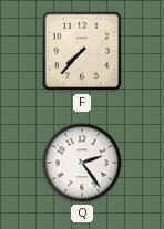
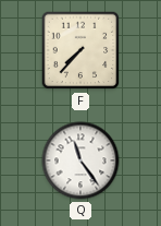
Q: 2:24 -> 11:24
